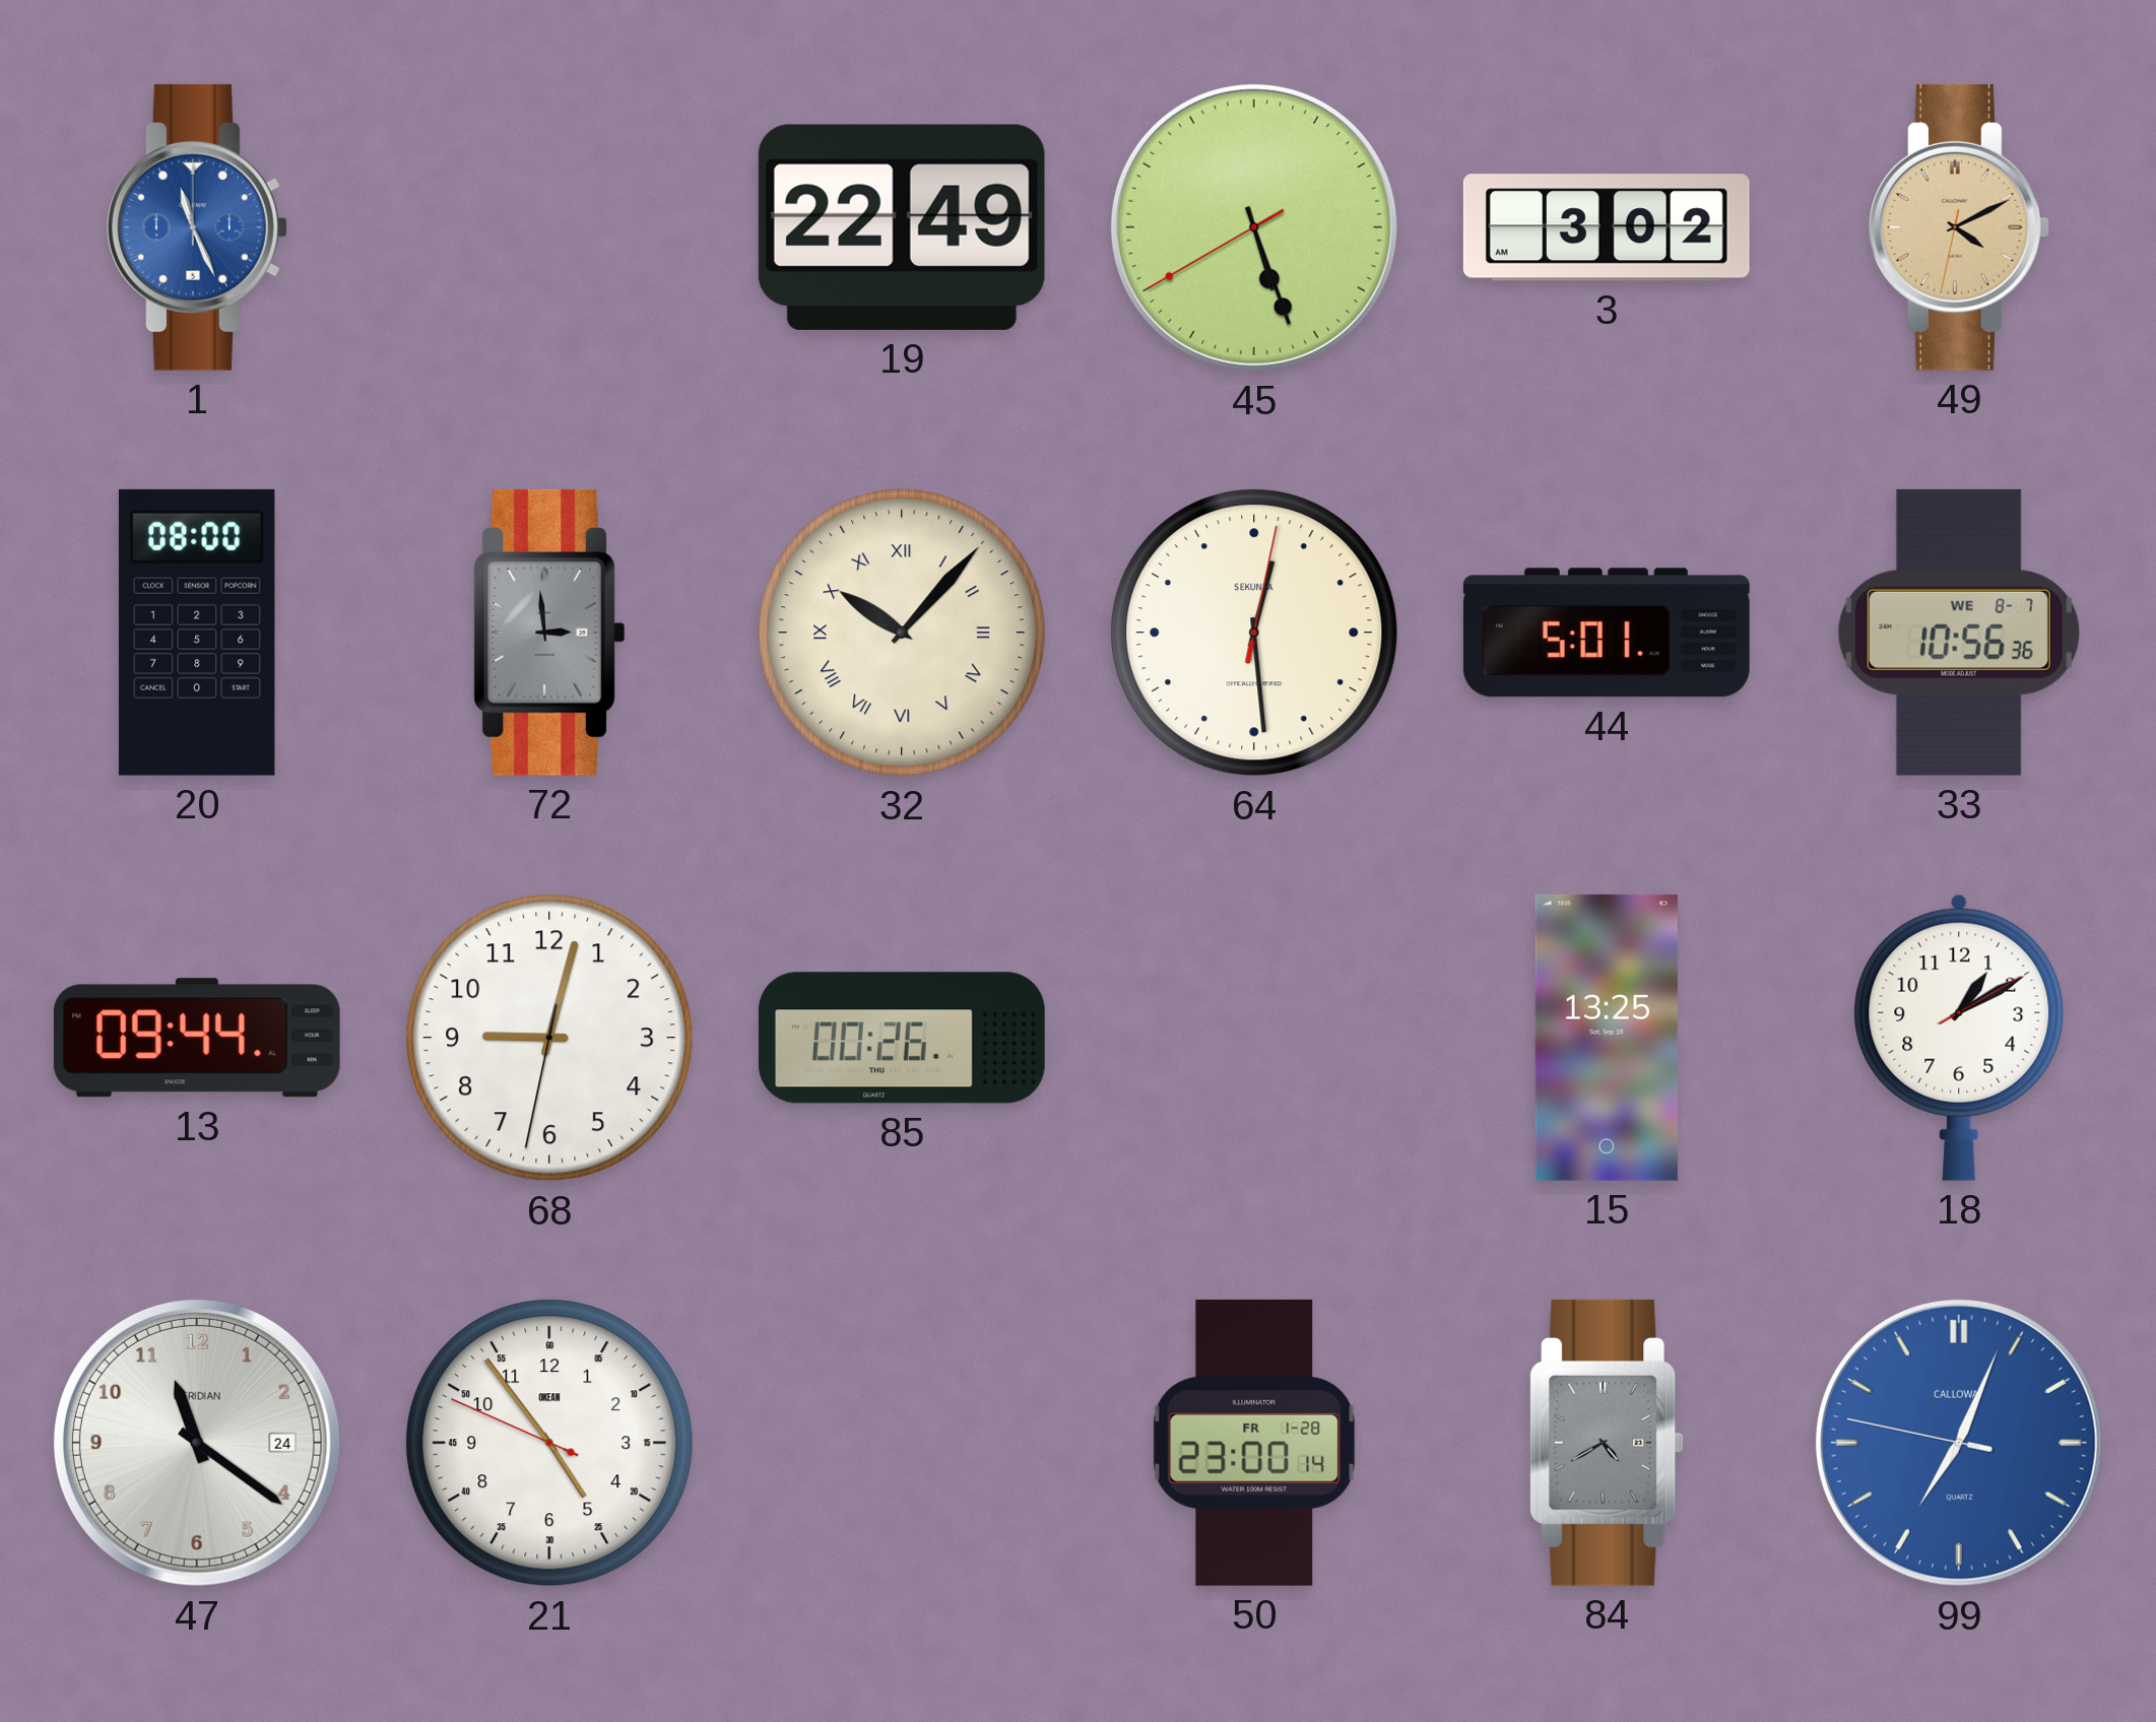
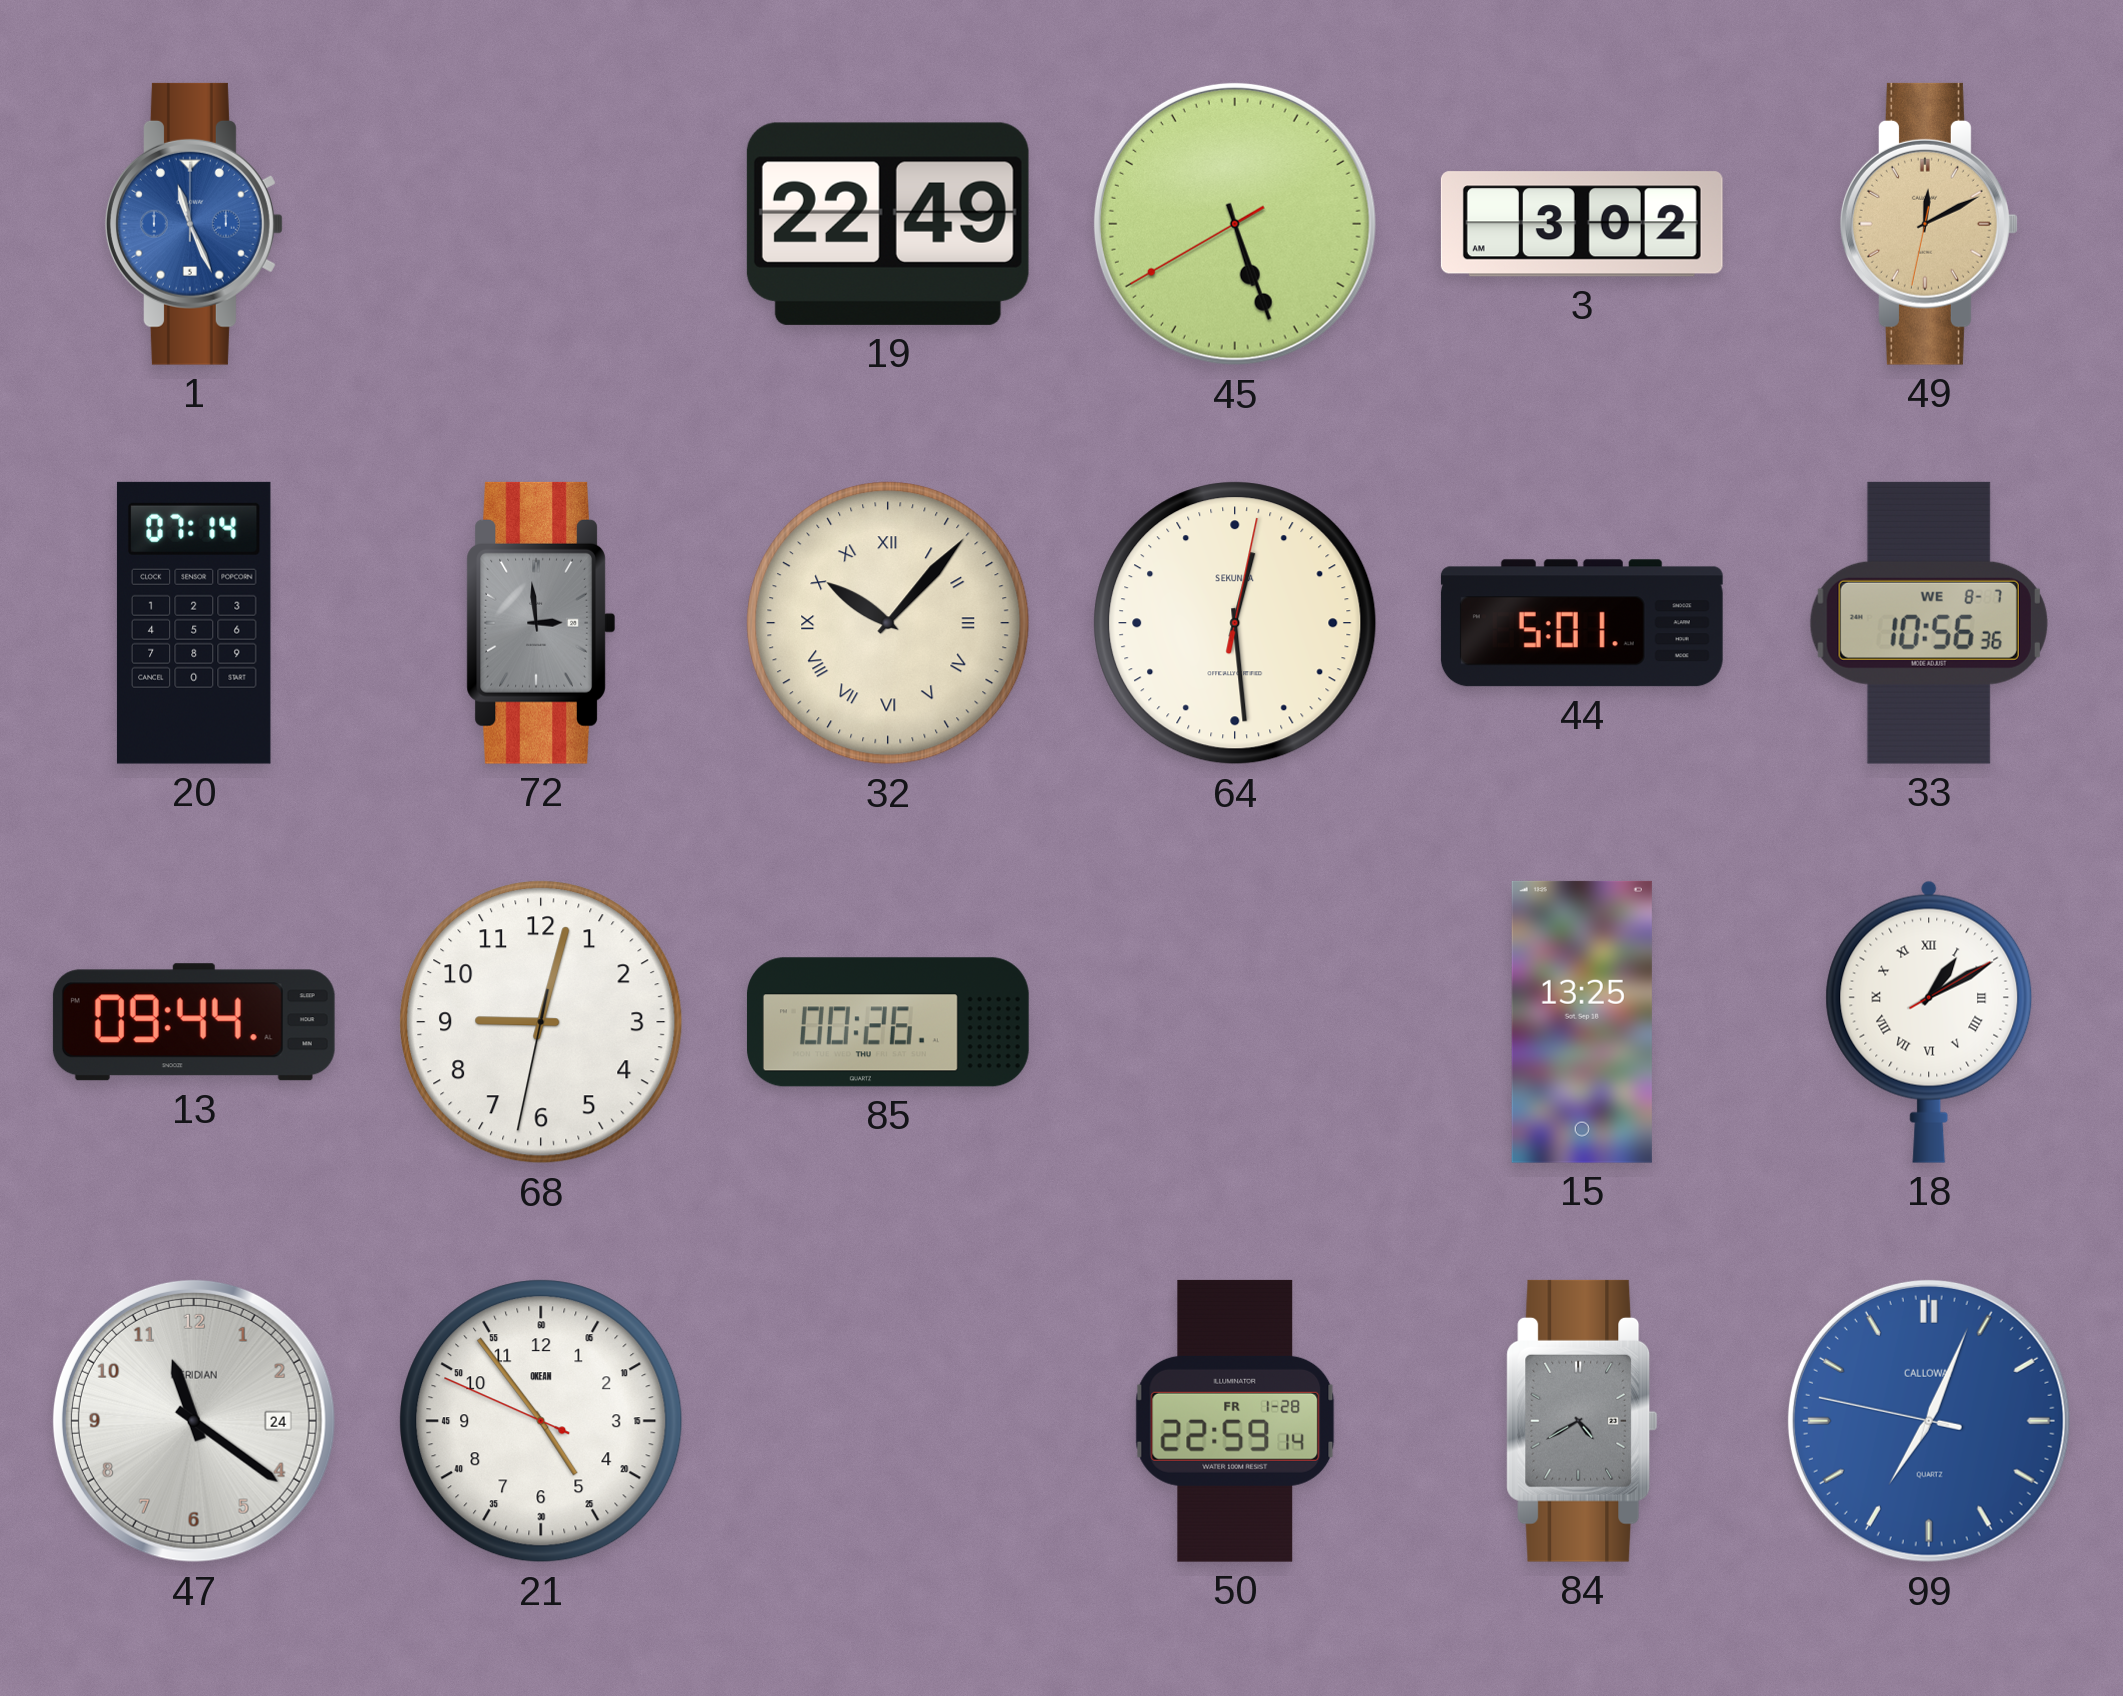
49: 4:10 -> 12:10
20: 08:00 -> 07:14
18 numerals: Arabic -> Roman
50: 23:00 -> 22:59
